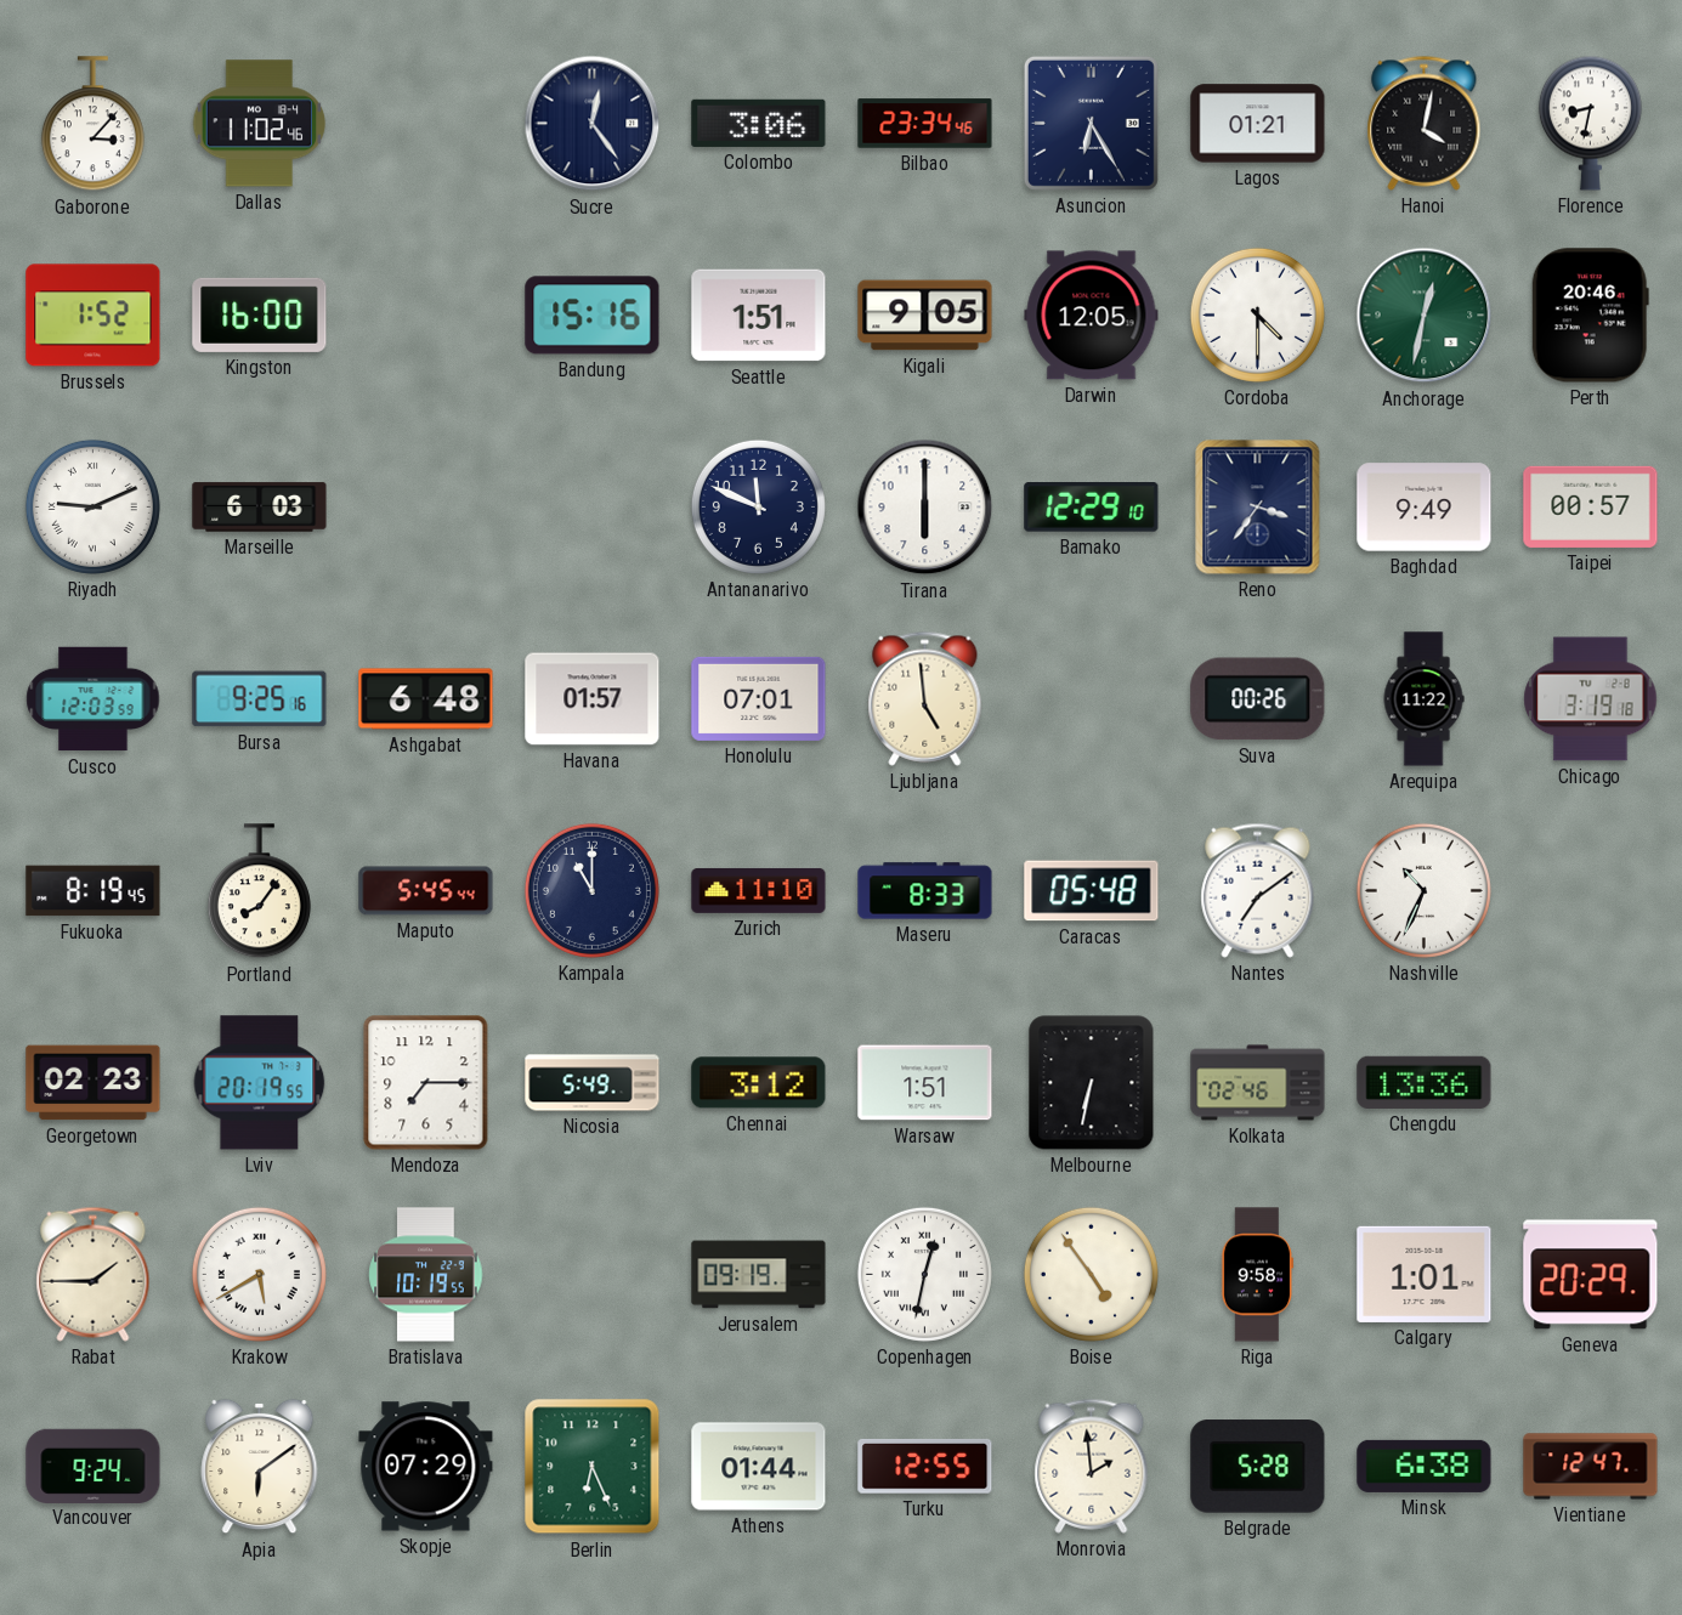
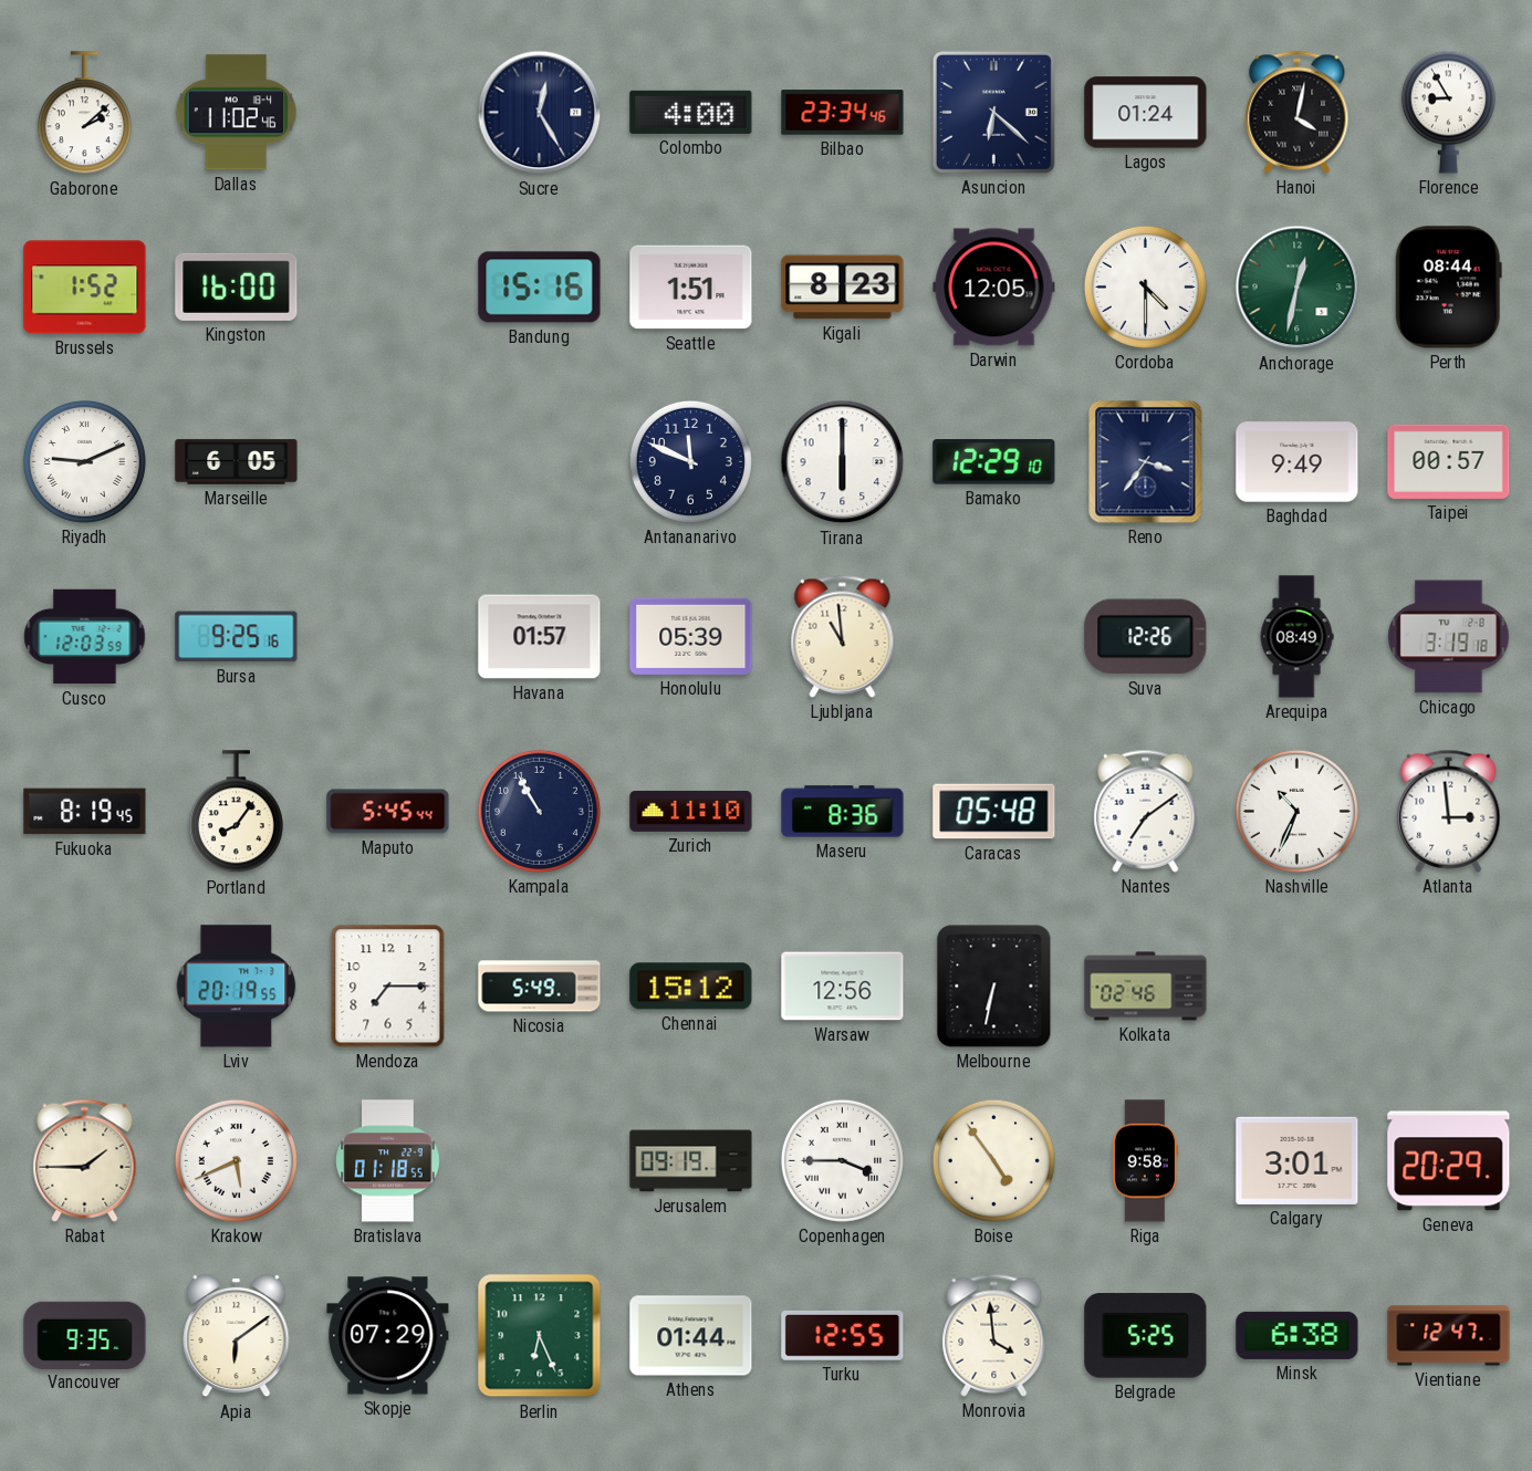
Gaborone: 3:07 -> 2:08
Sucre: 12:24 -> 12:25
Colombo: 3:06 -> 4:00
Asuncion: 6:25 -> 6:22
Lagos: 01:21 -> 01:24
Florence: 8:32 -> 8:55
Kigali: 9:05 -> 8:23
Perth: 20:46 -> 08:44
Marseille: 6:03 -> 6:05
Ashgabat: 6:48 -> none
Honolulu: 07:01 -> 05:39
Ljubljana: 4:59 -> 10:59
Suva: 00:26 -> 12:26
Arequipa: 11:22 -> 08:49
Kampala: 11:00 -> 10:55
Maseru: 8:33 -> 8:36
Atlanta: none -> 2:59
Georgetown: 02:23 -> none
Chennai: 3:12 -> 15:12
Warsaw: 1:51 -> 12:56
Chengdu: 13:36 -> none
Krakow: 5:40 -> 5:41
Bratislava: 10:19 -> 01:18
Copenhagen: 12:32 -> 3:45
Calgary: 1:01 -> 3:01
Vancouver: 9:24 -> 9:35
Monrovia: 1:59 -> 3:59
Belgrade: 5:28 -> 5:25
